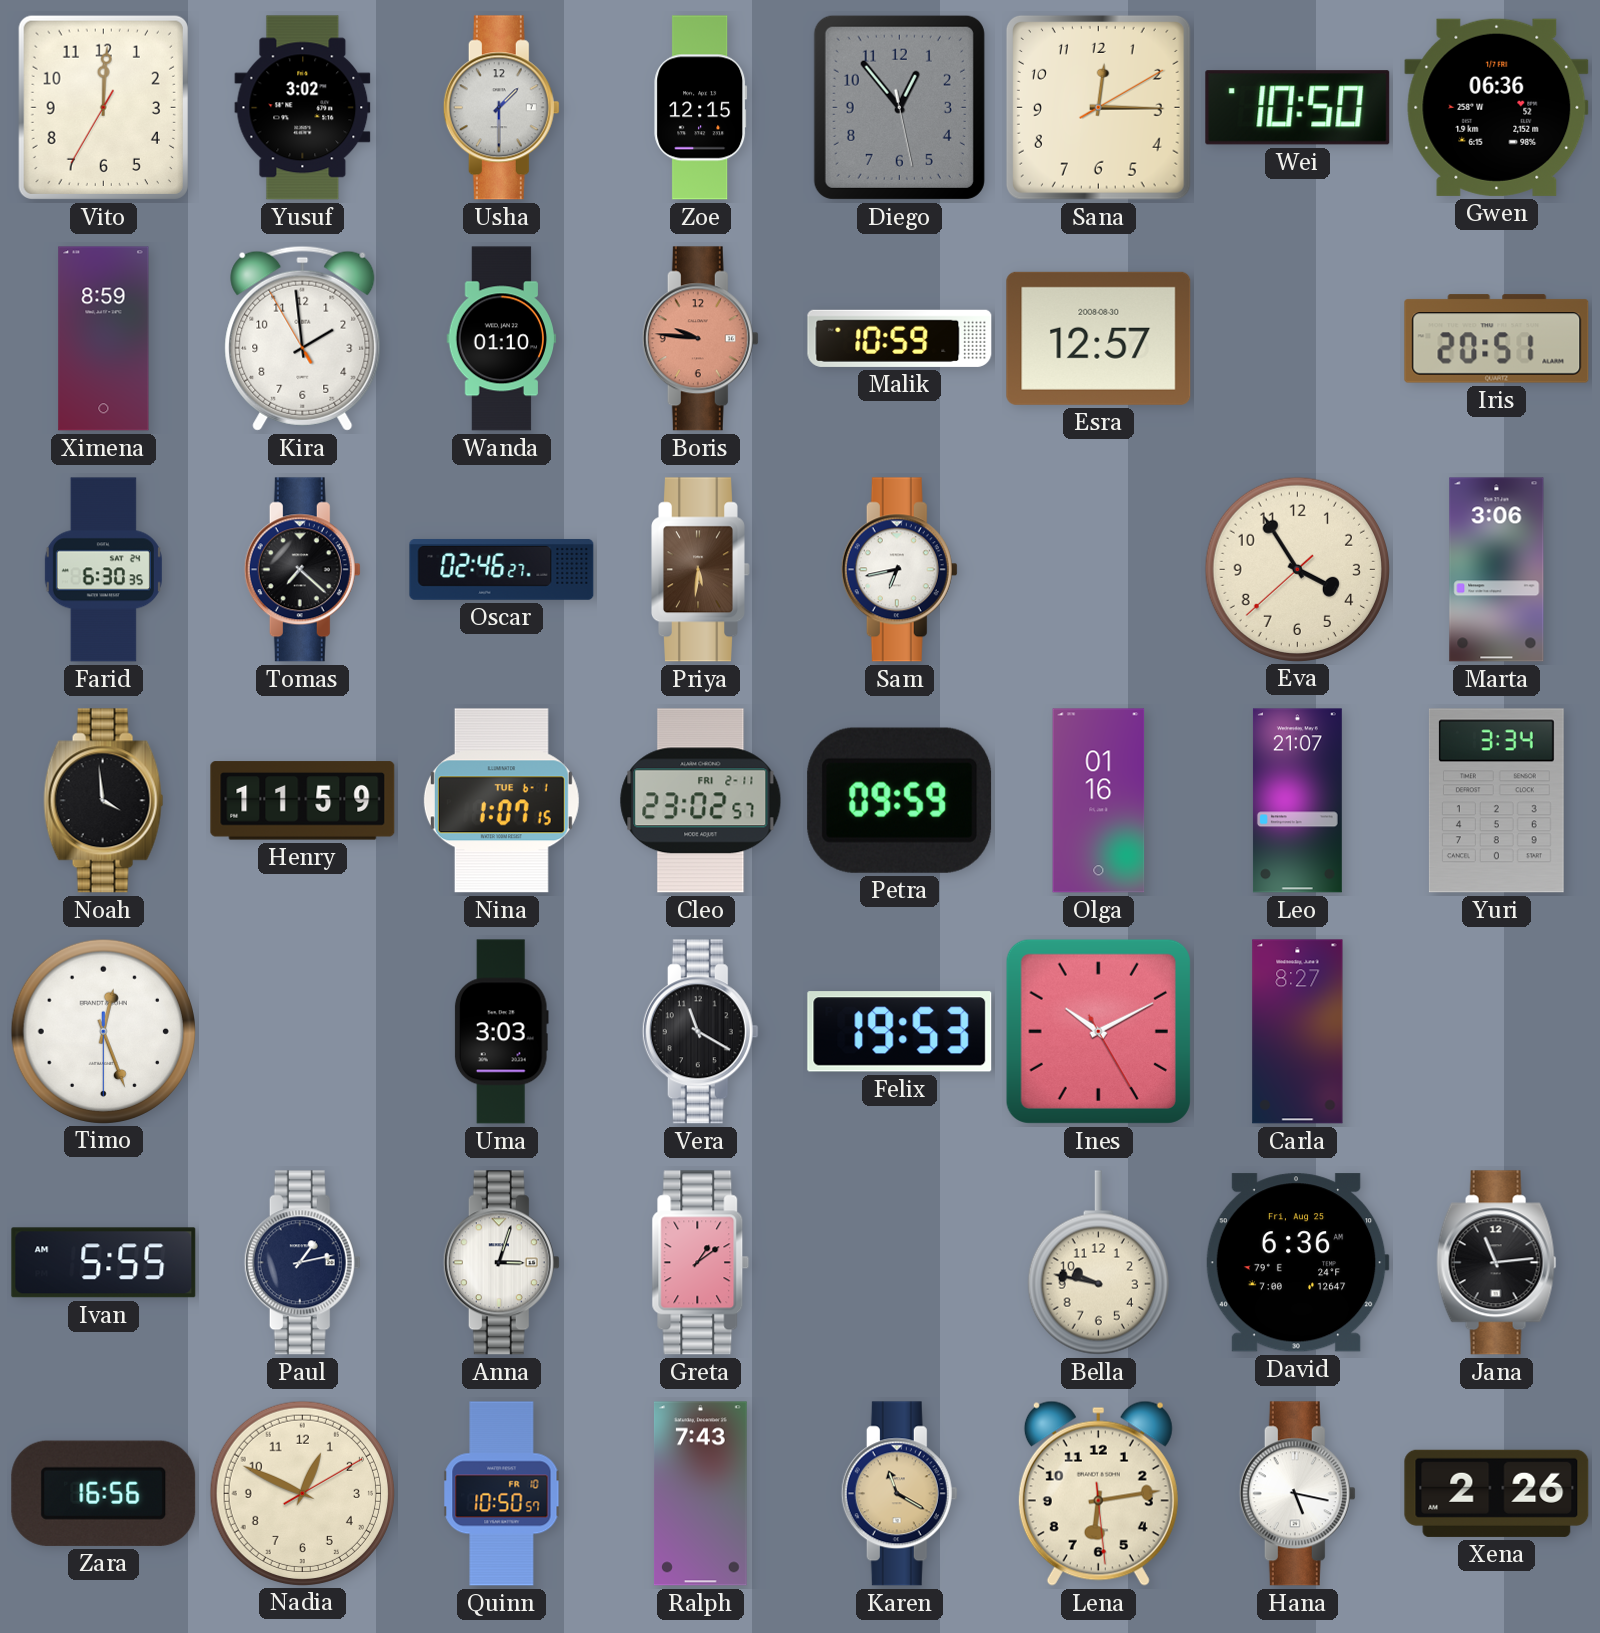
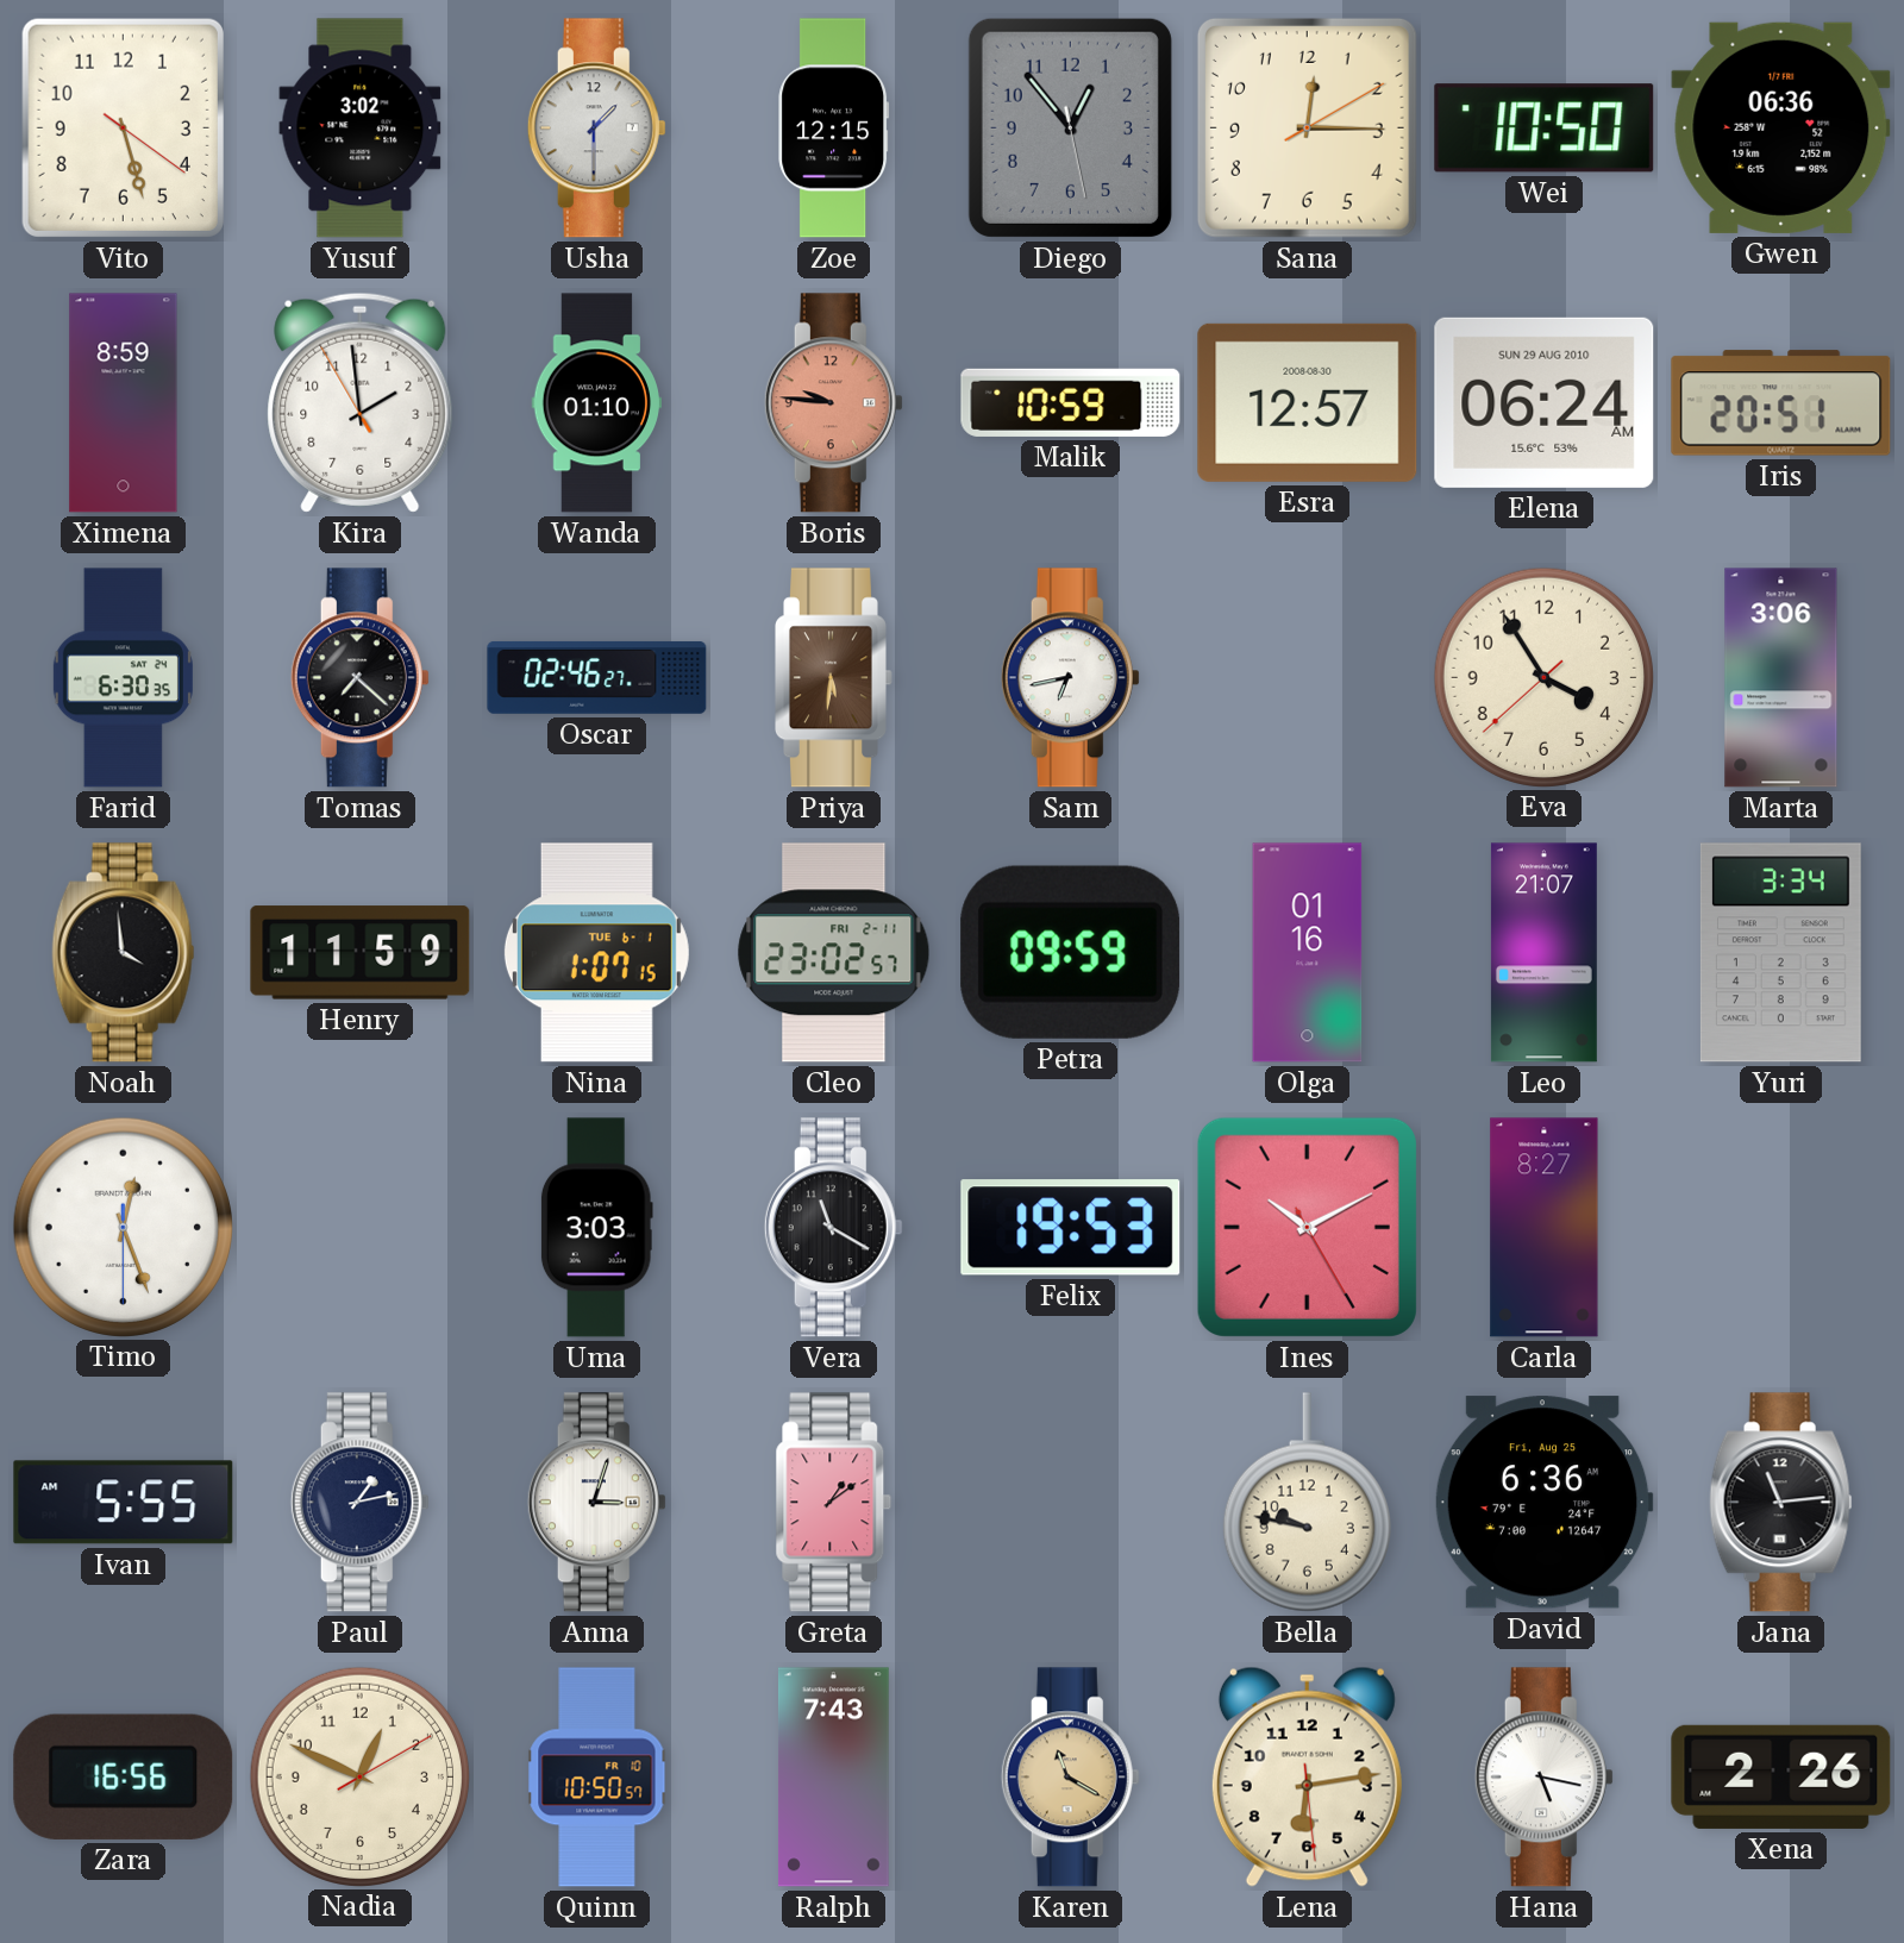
Vito: 12:00 -> 5:27
Elena: none -> 06:24
